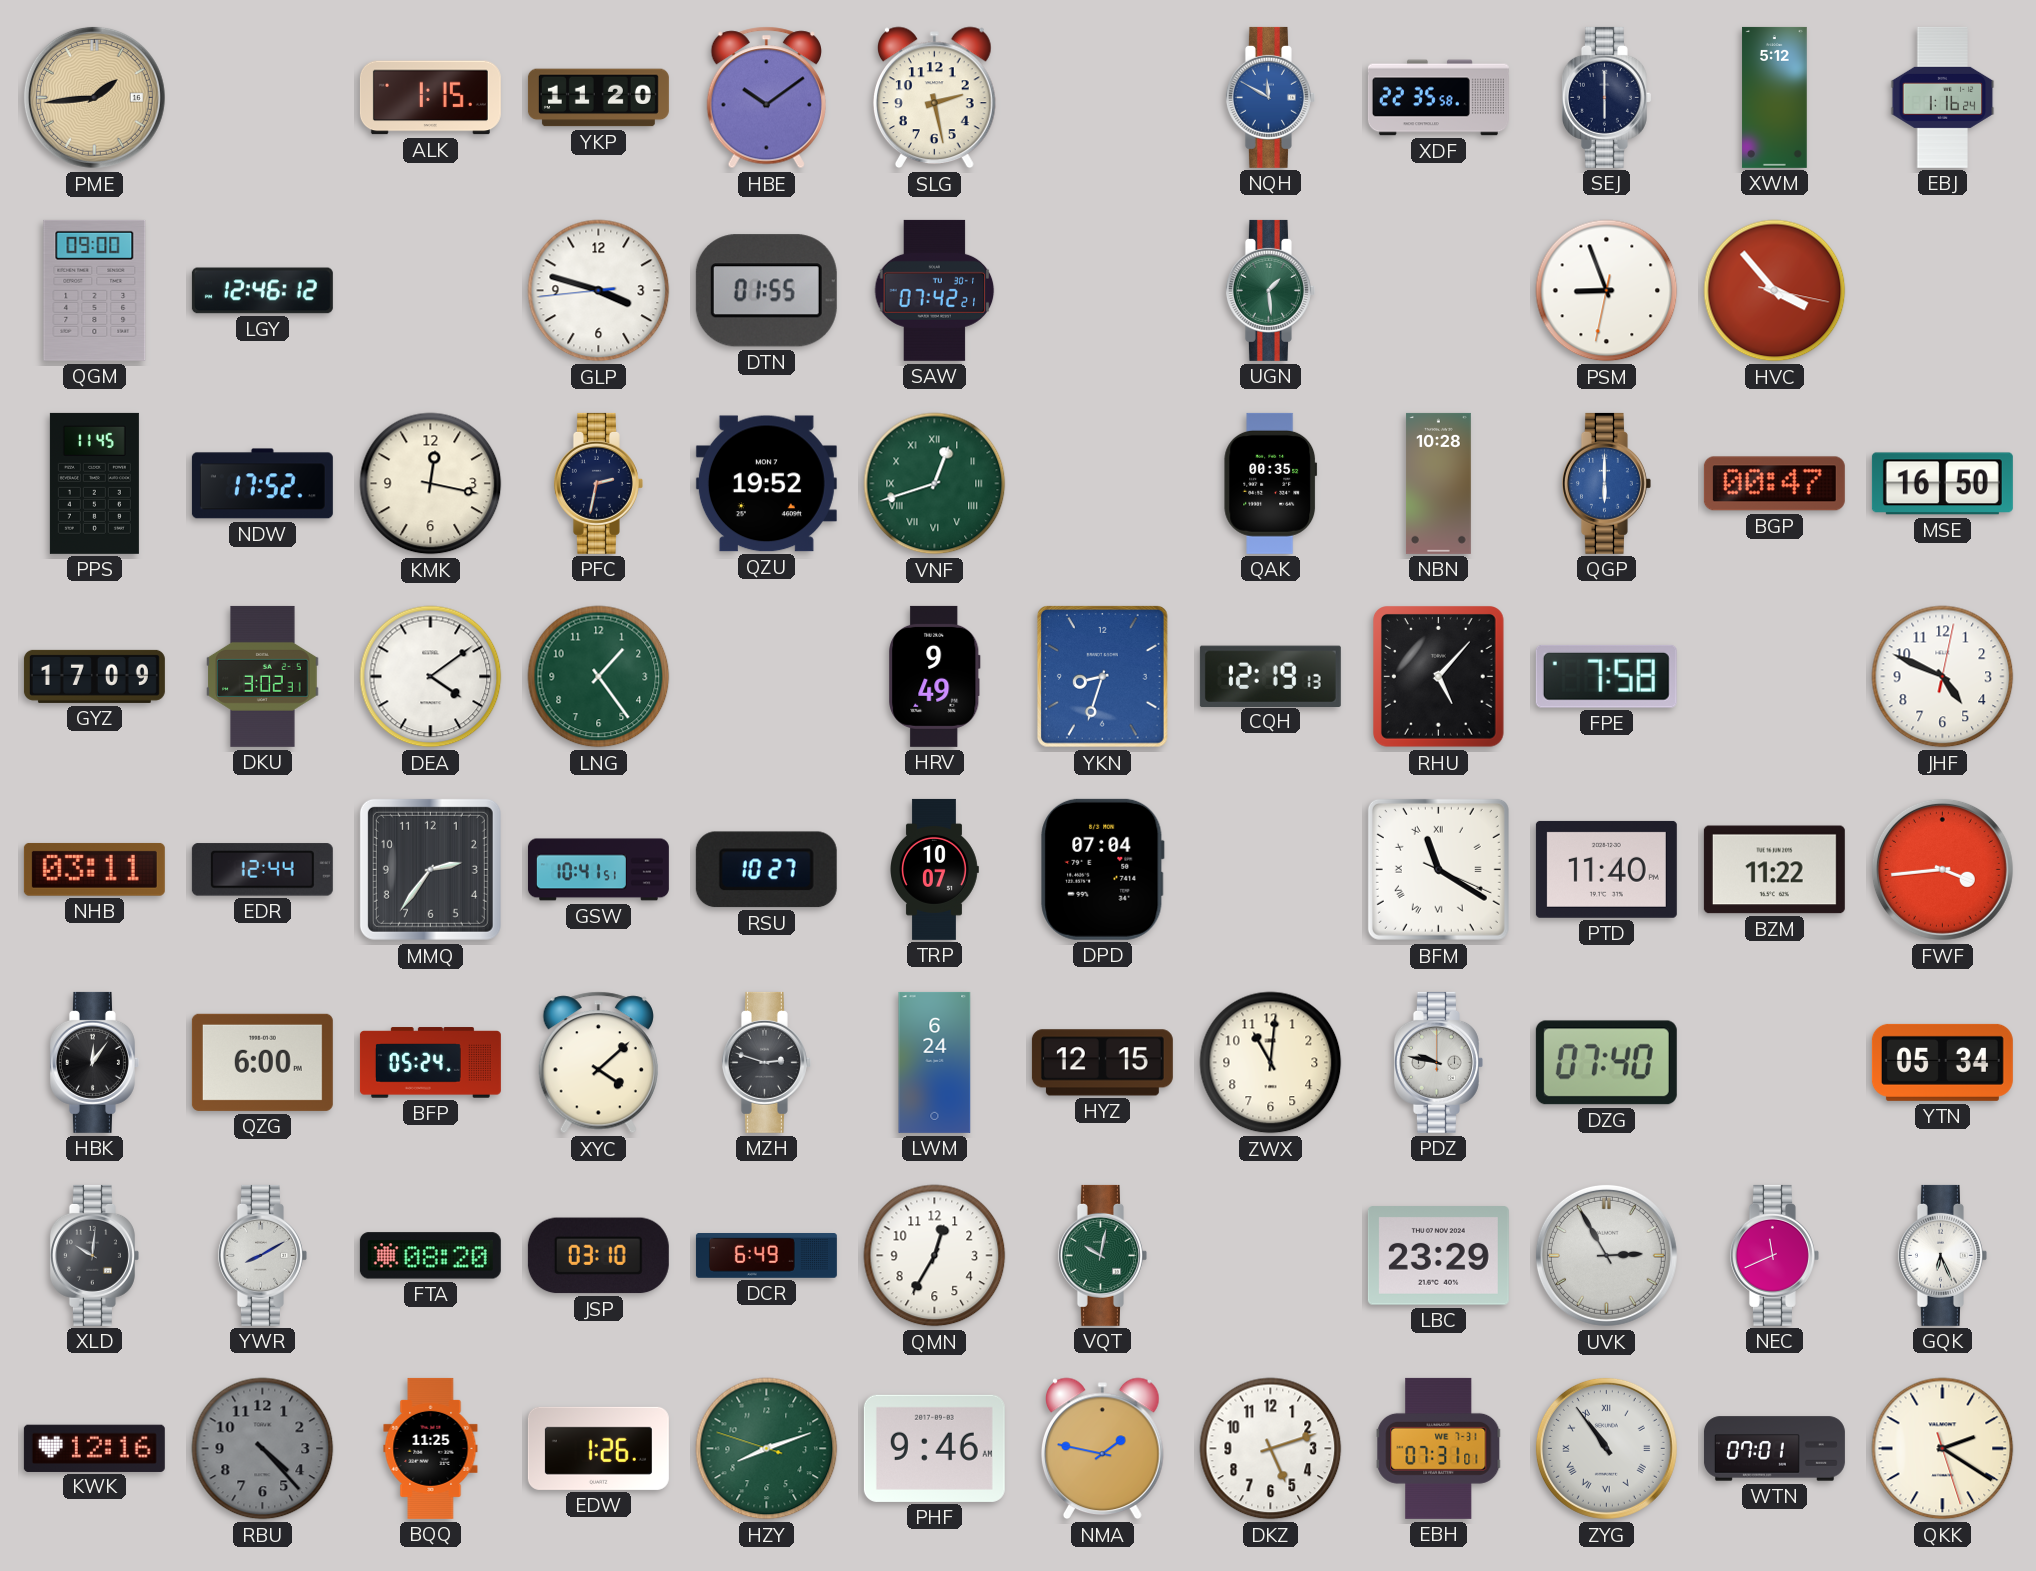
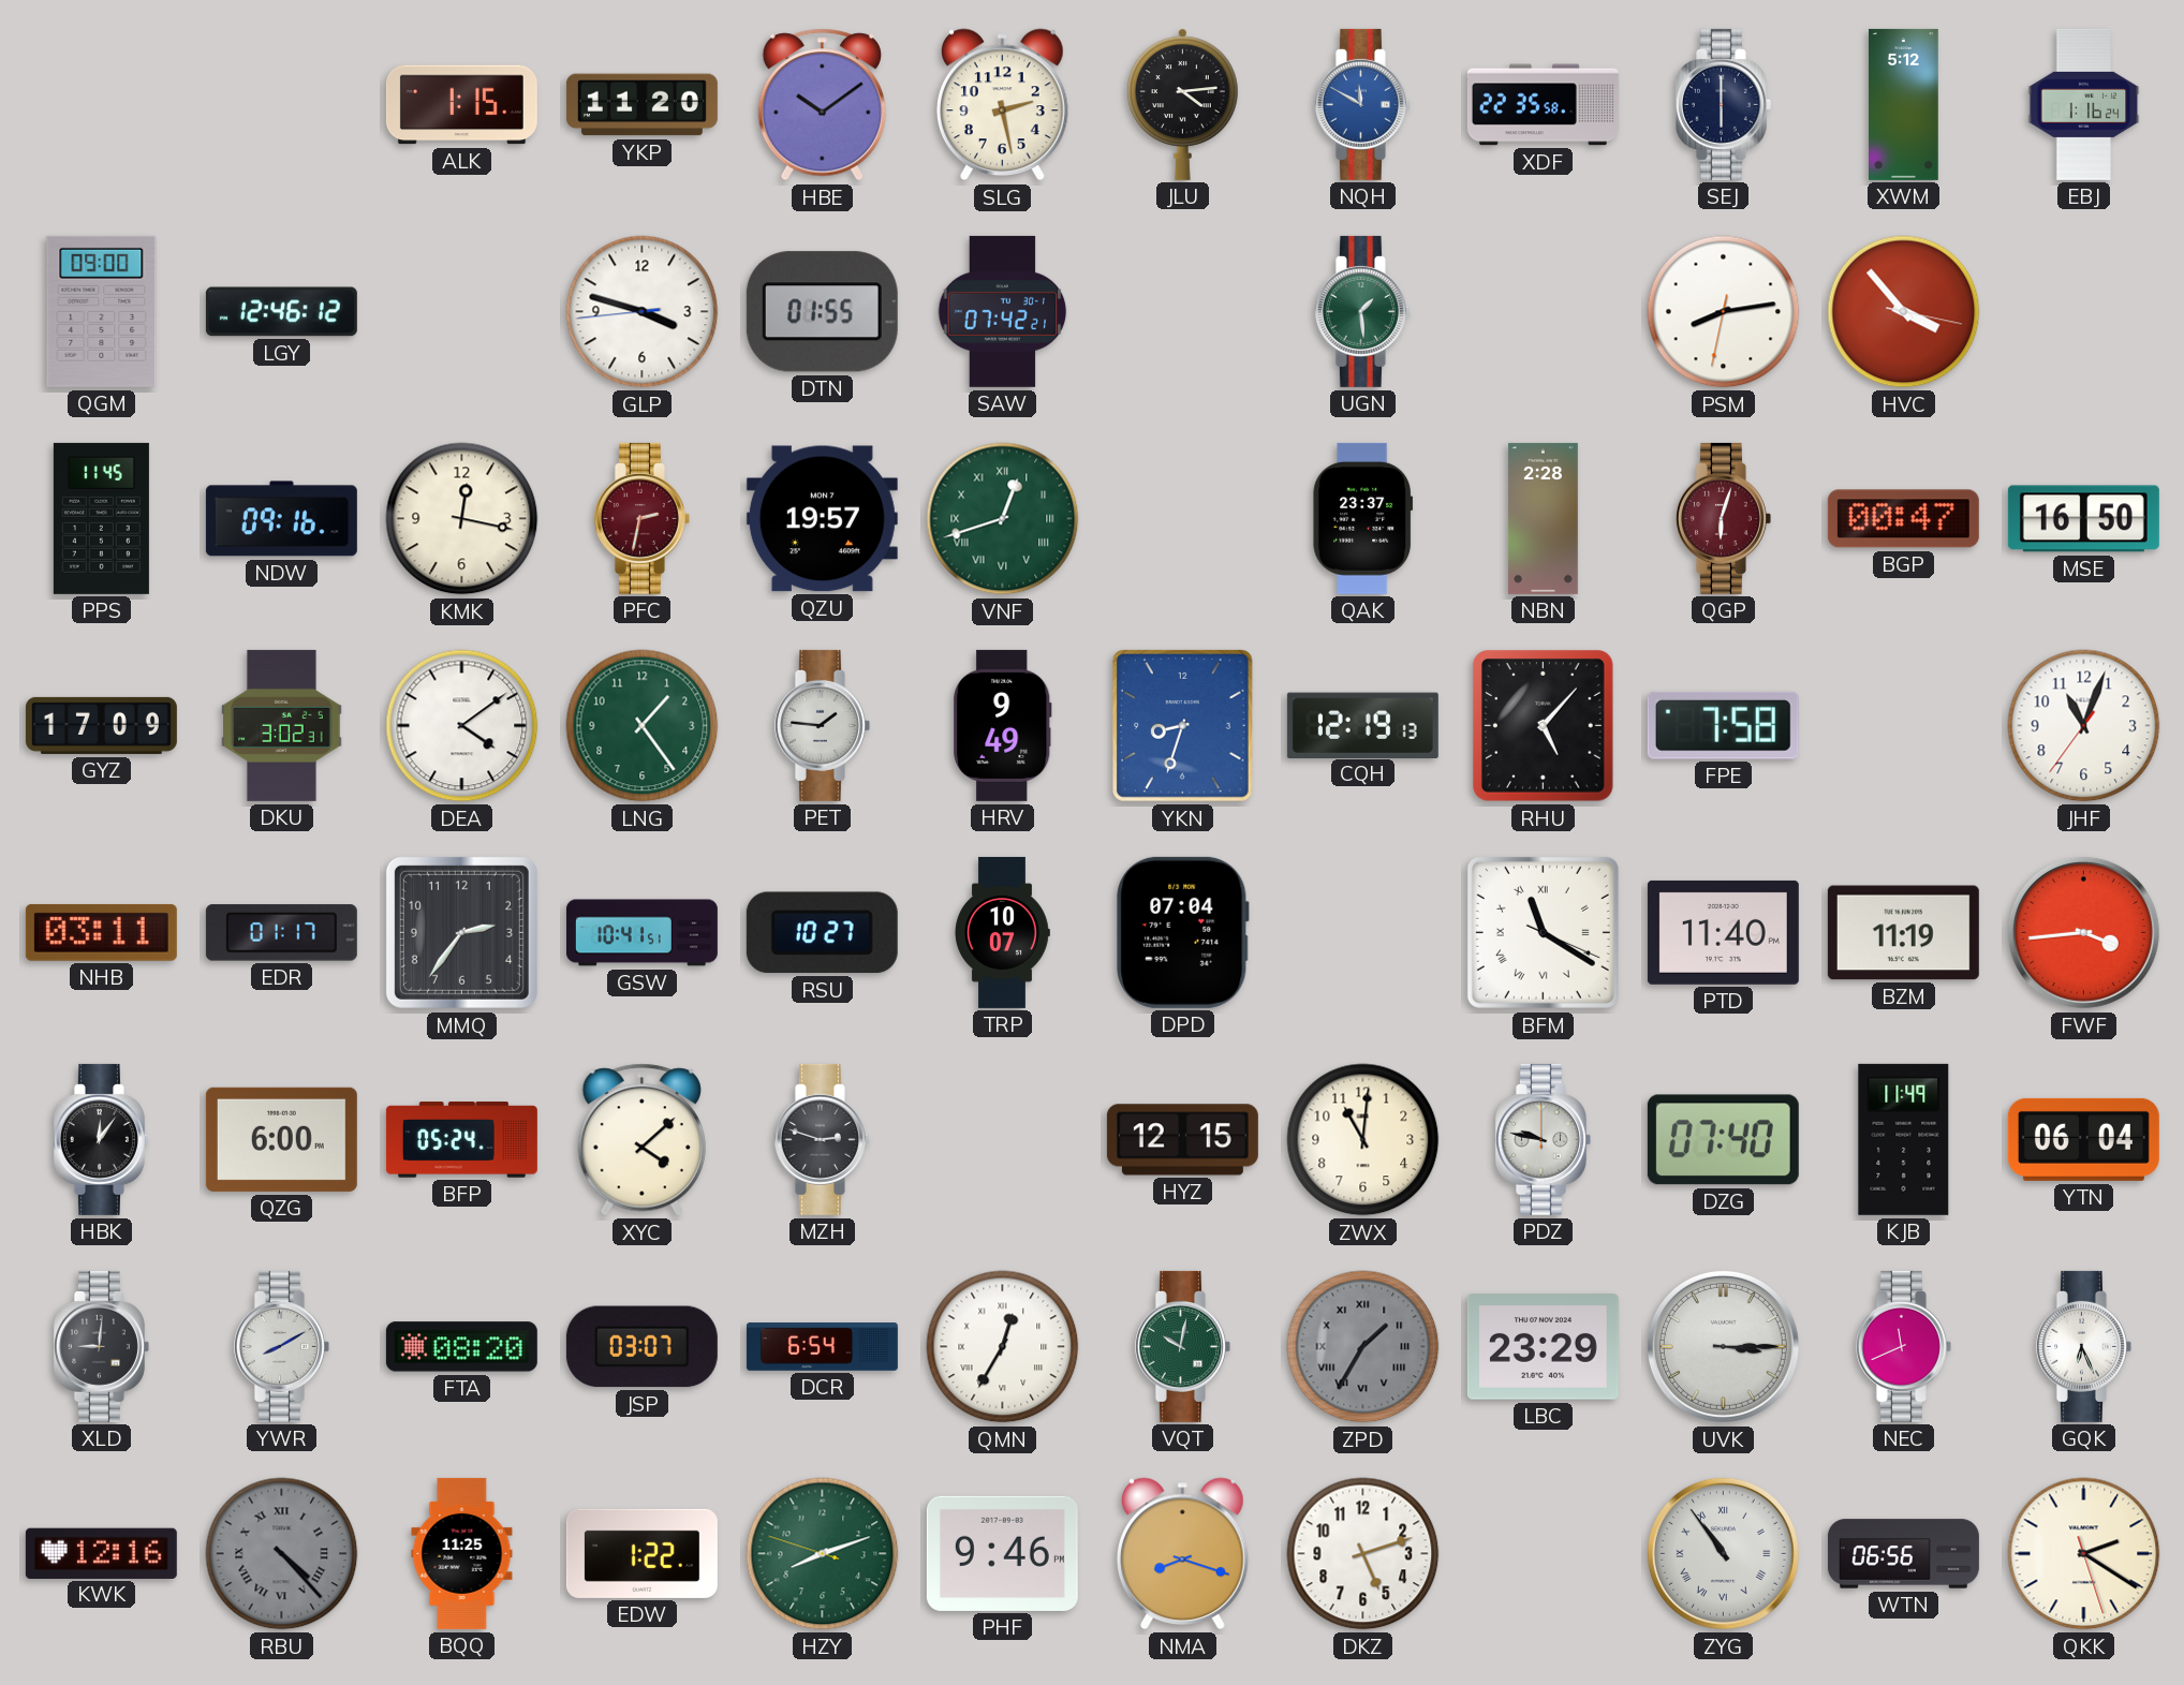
PME: 1:44 -> none
JLU: none -> 4:14
PSM: 8:56 -> 8:13
NDW: 17:52 -> 09:16
PFC dial: navy -> burgundy
QZU: 19:52 -> 19:57
QAK: 00:35 -> 23:37
NBN: 10:28 -> 2:28
QGP: 6:00 -> 6:03
QGP dial: blue -> burgundy
PET: none -> 1:46
JHF: 4:49 -> 11:03
EDR: 12:44 -> 01:17
BZM: 11:22 -> 11:19
LWM: 6:24 -> none
KJB: none -> 11:49
YTN: 05:34 -> 06:04
XLD: 10:01 -> 9:01
JSP: 03:10 -> 03:07
DCR: 6:49 -> 6:54
QMN numerals: Arabic -> Roman
ZPD: none -> 1:35
UVK: 2:55 -> 3:15
RBU numerals: Arabic -> Roman
EDW: 1:26 -> 1:22
PHF: 9:46 AM -> 9:46 PM
NMA: 1:47 -> 8:18
EBH: 07:31 -> none
WTN: 07:01 -> 06:56
